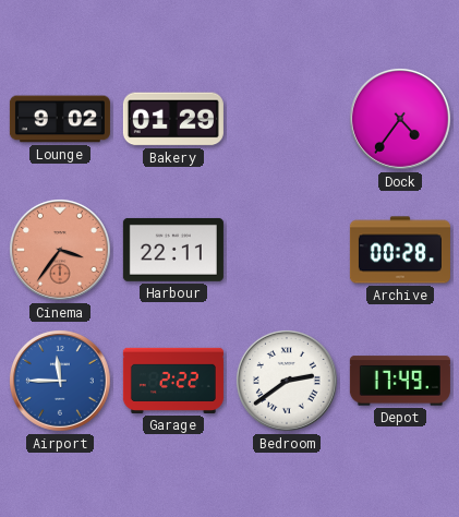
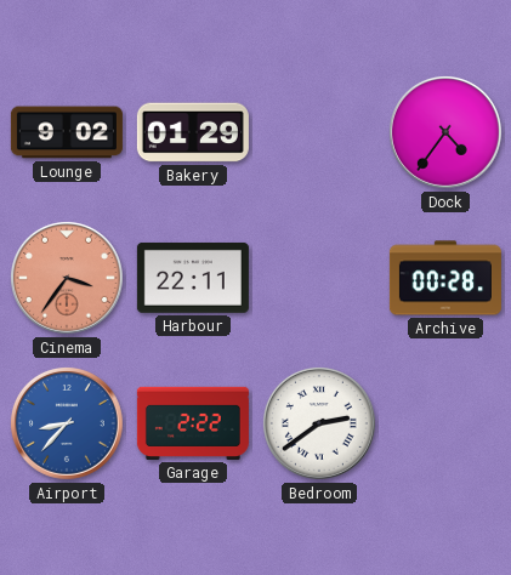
Airport: 11:45 -> 8:37
Depot: 17:49 -> none
